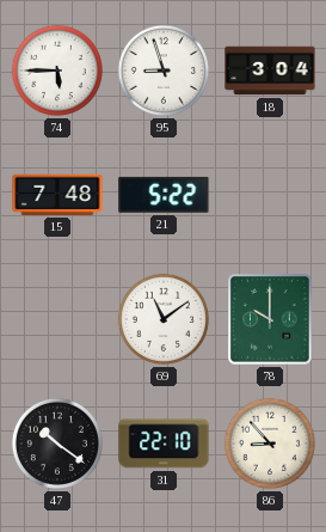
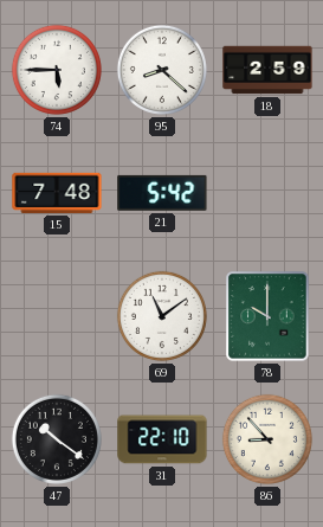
95: 8:57 -> 8:22
18: 3:04 -> 2:59
21: 5:22 -> 5:42
